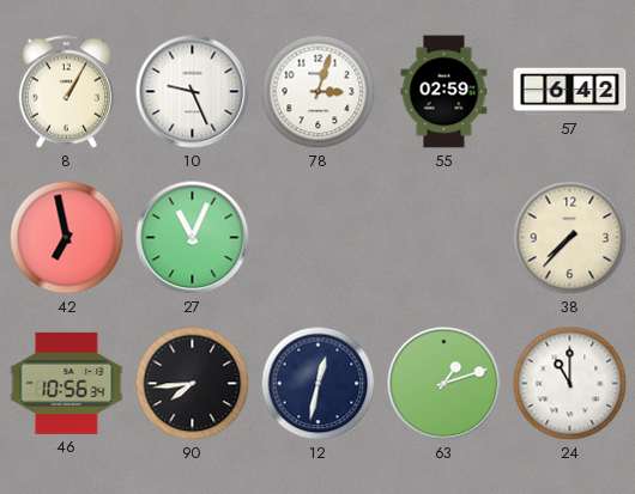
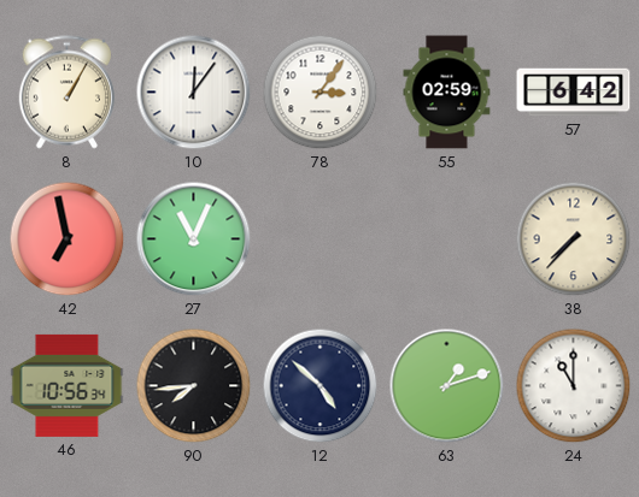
10: 9:26 -> 12:06
78: 3:03 -> 3:06
12: 12:32 -> 4:52
